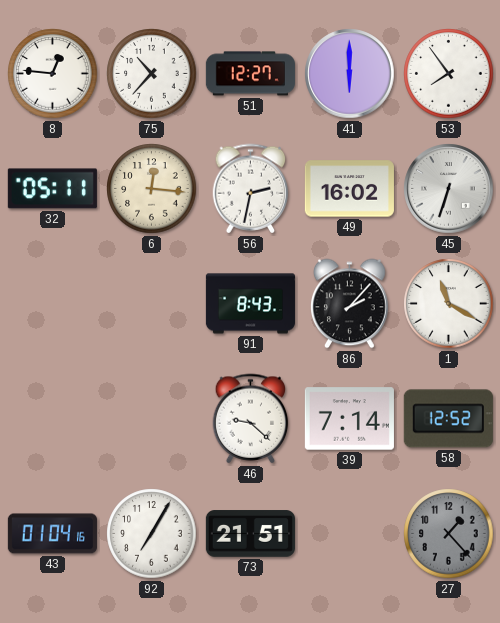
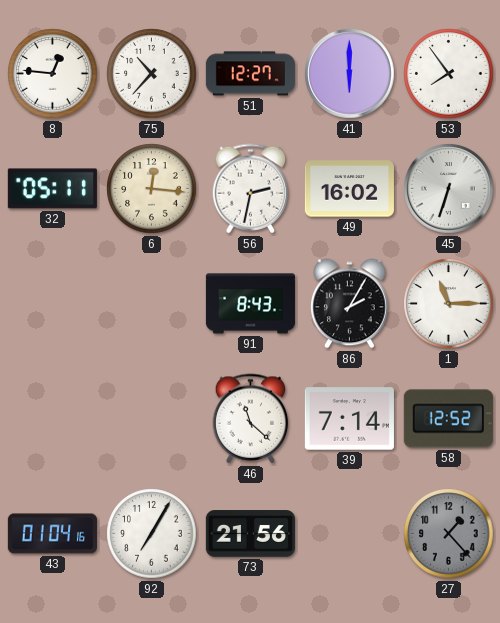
86: 2:07 -> 2:05
1: 11:20 -> 11:15
46: 9:22 -> 11:22
73: 21:51 -> 21:56
